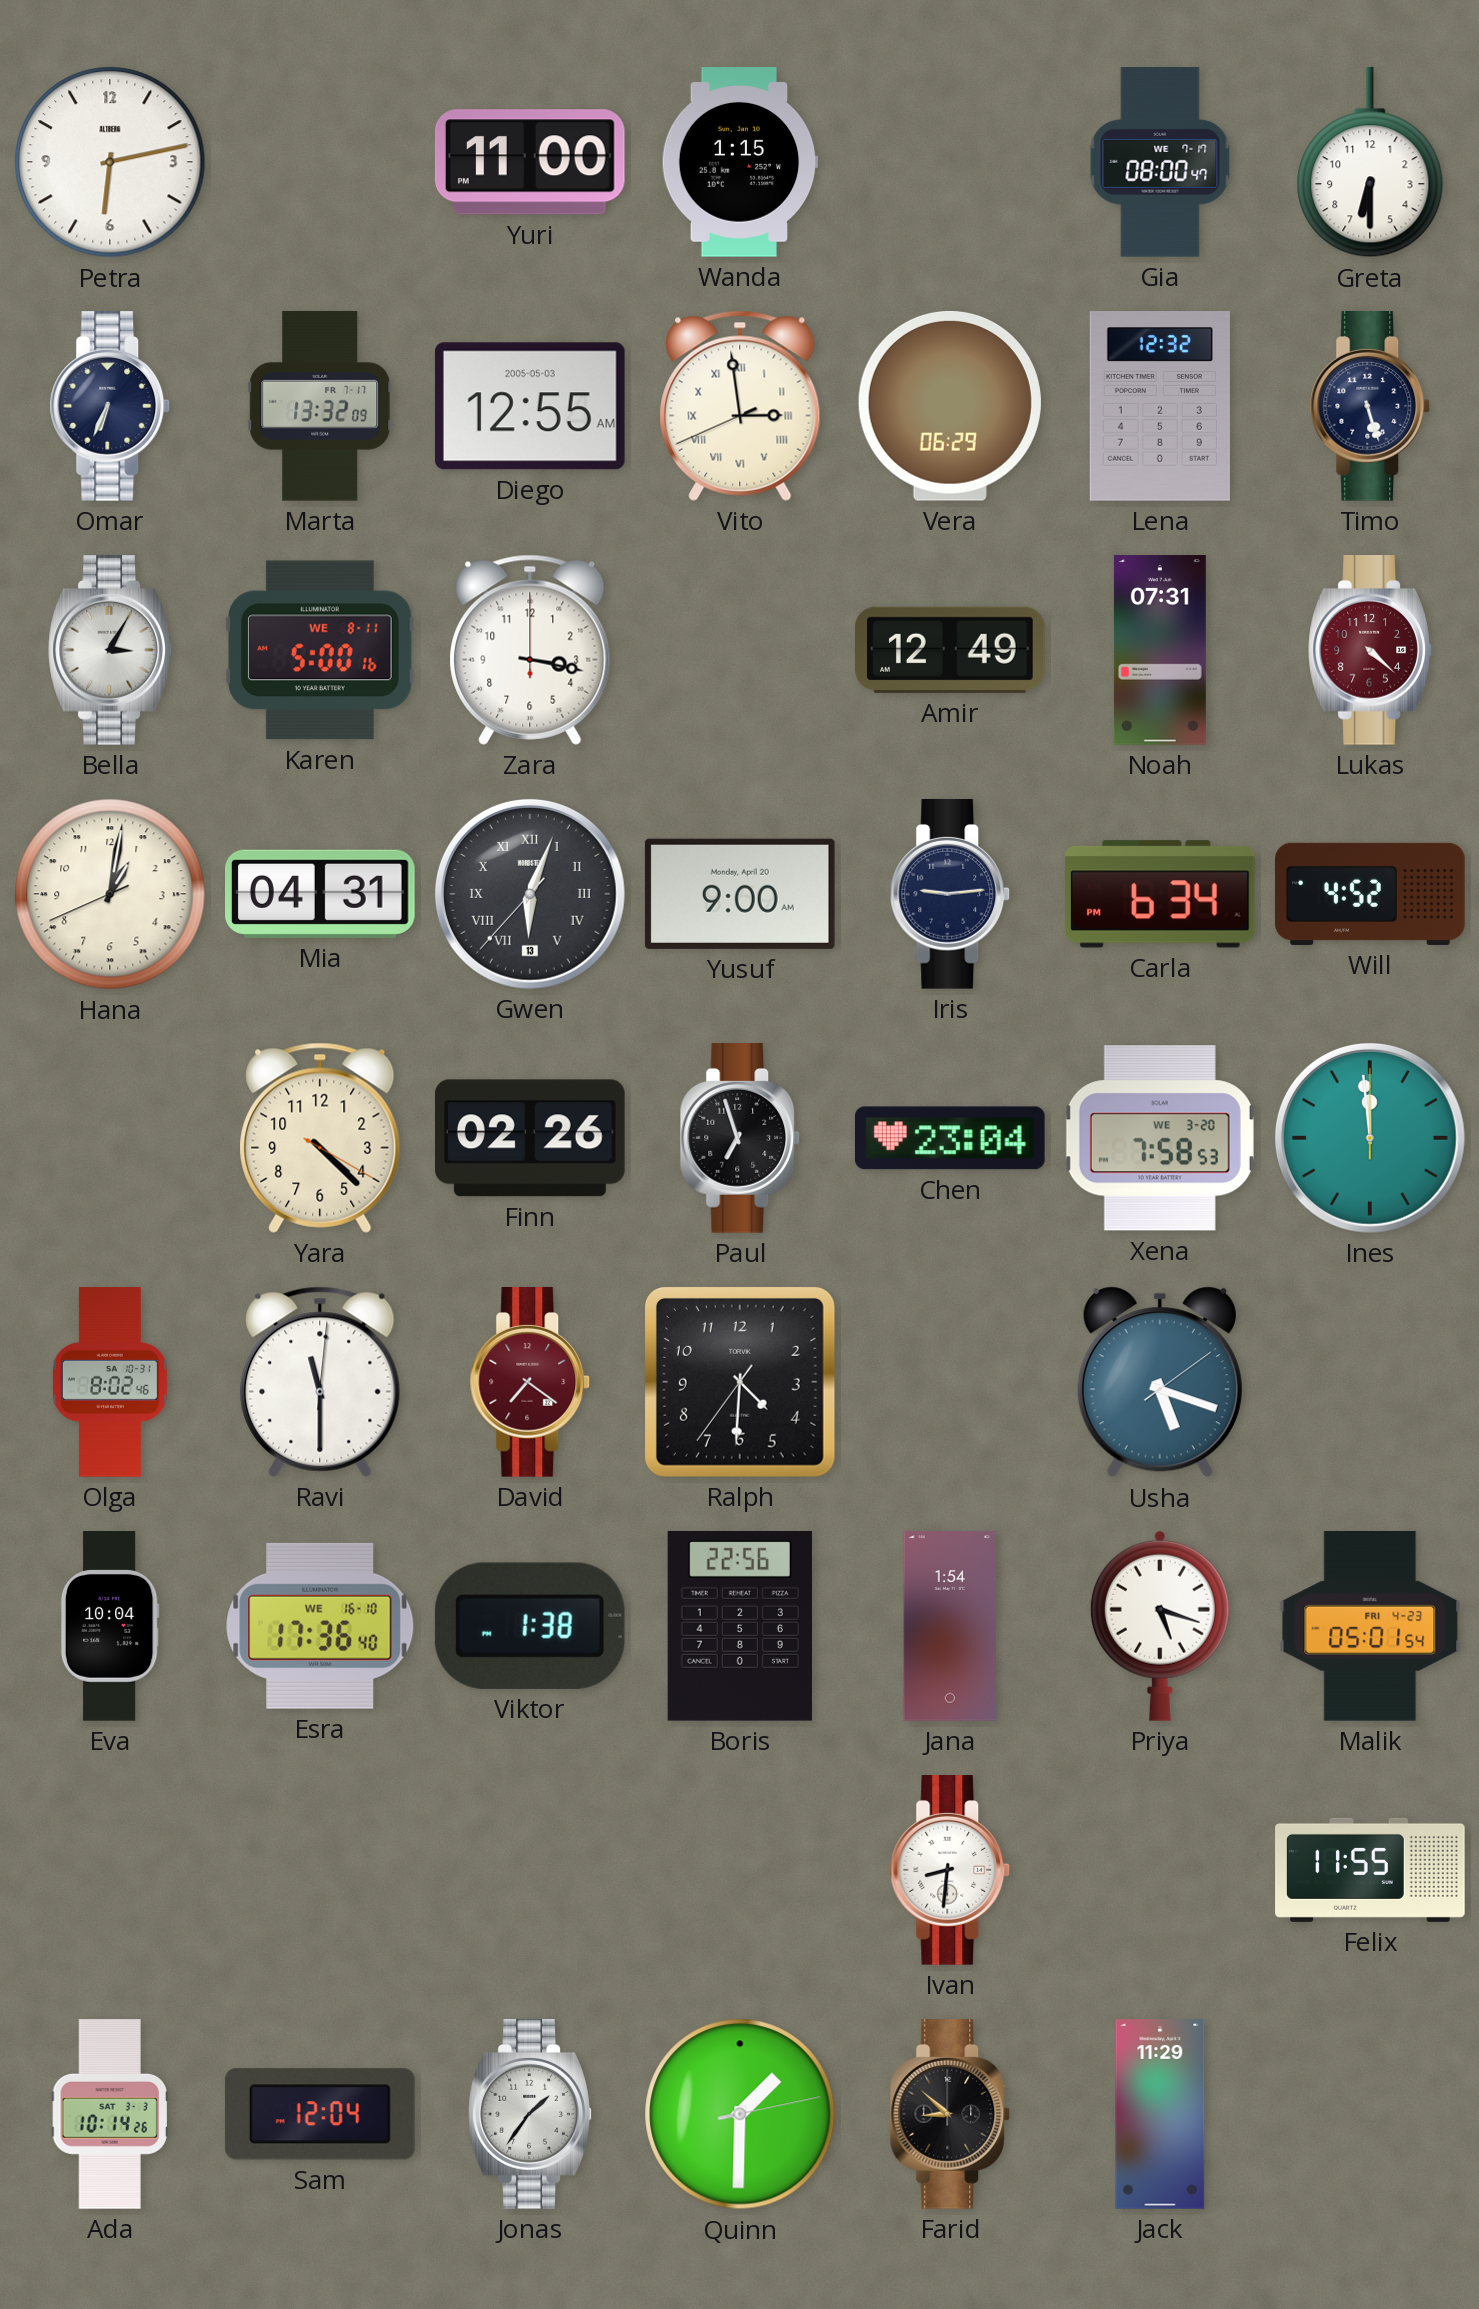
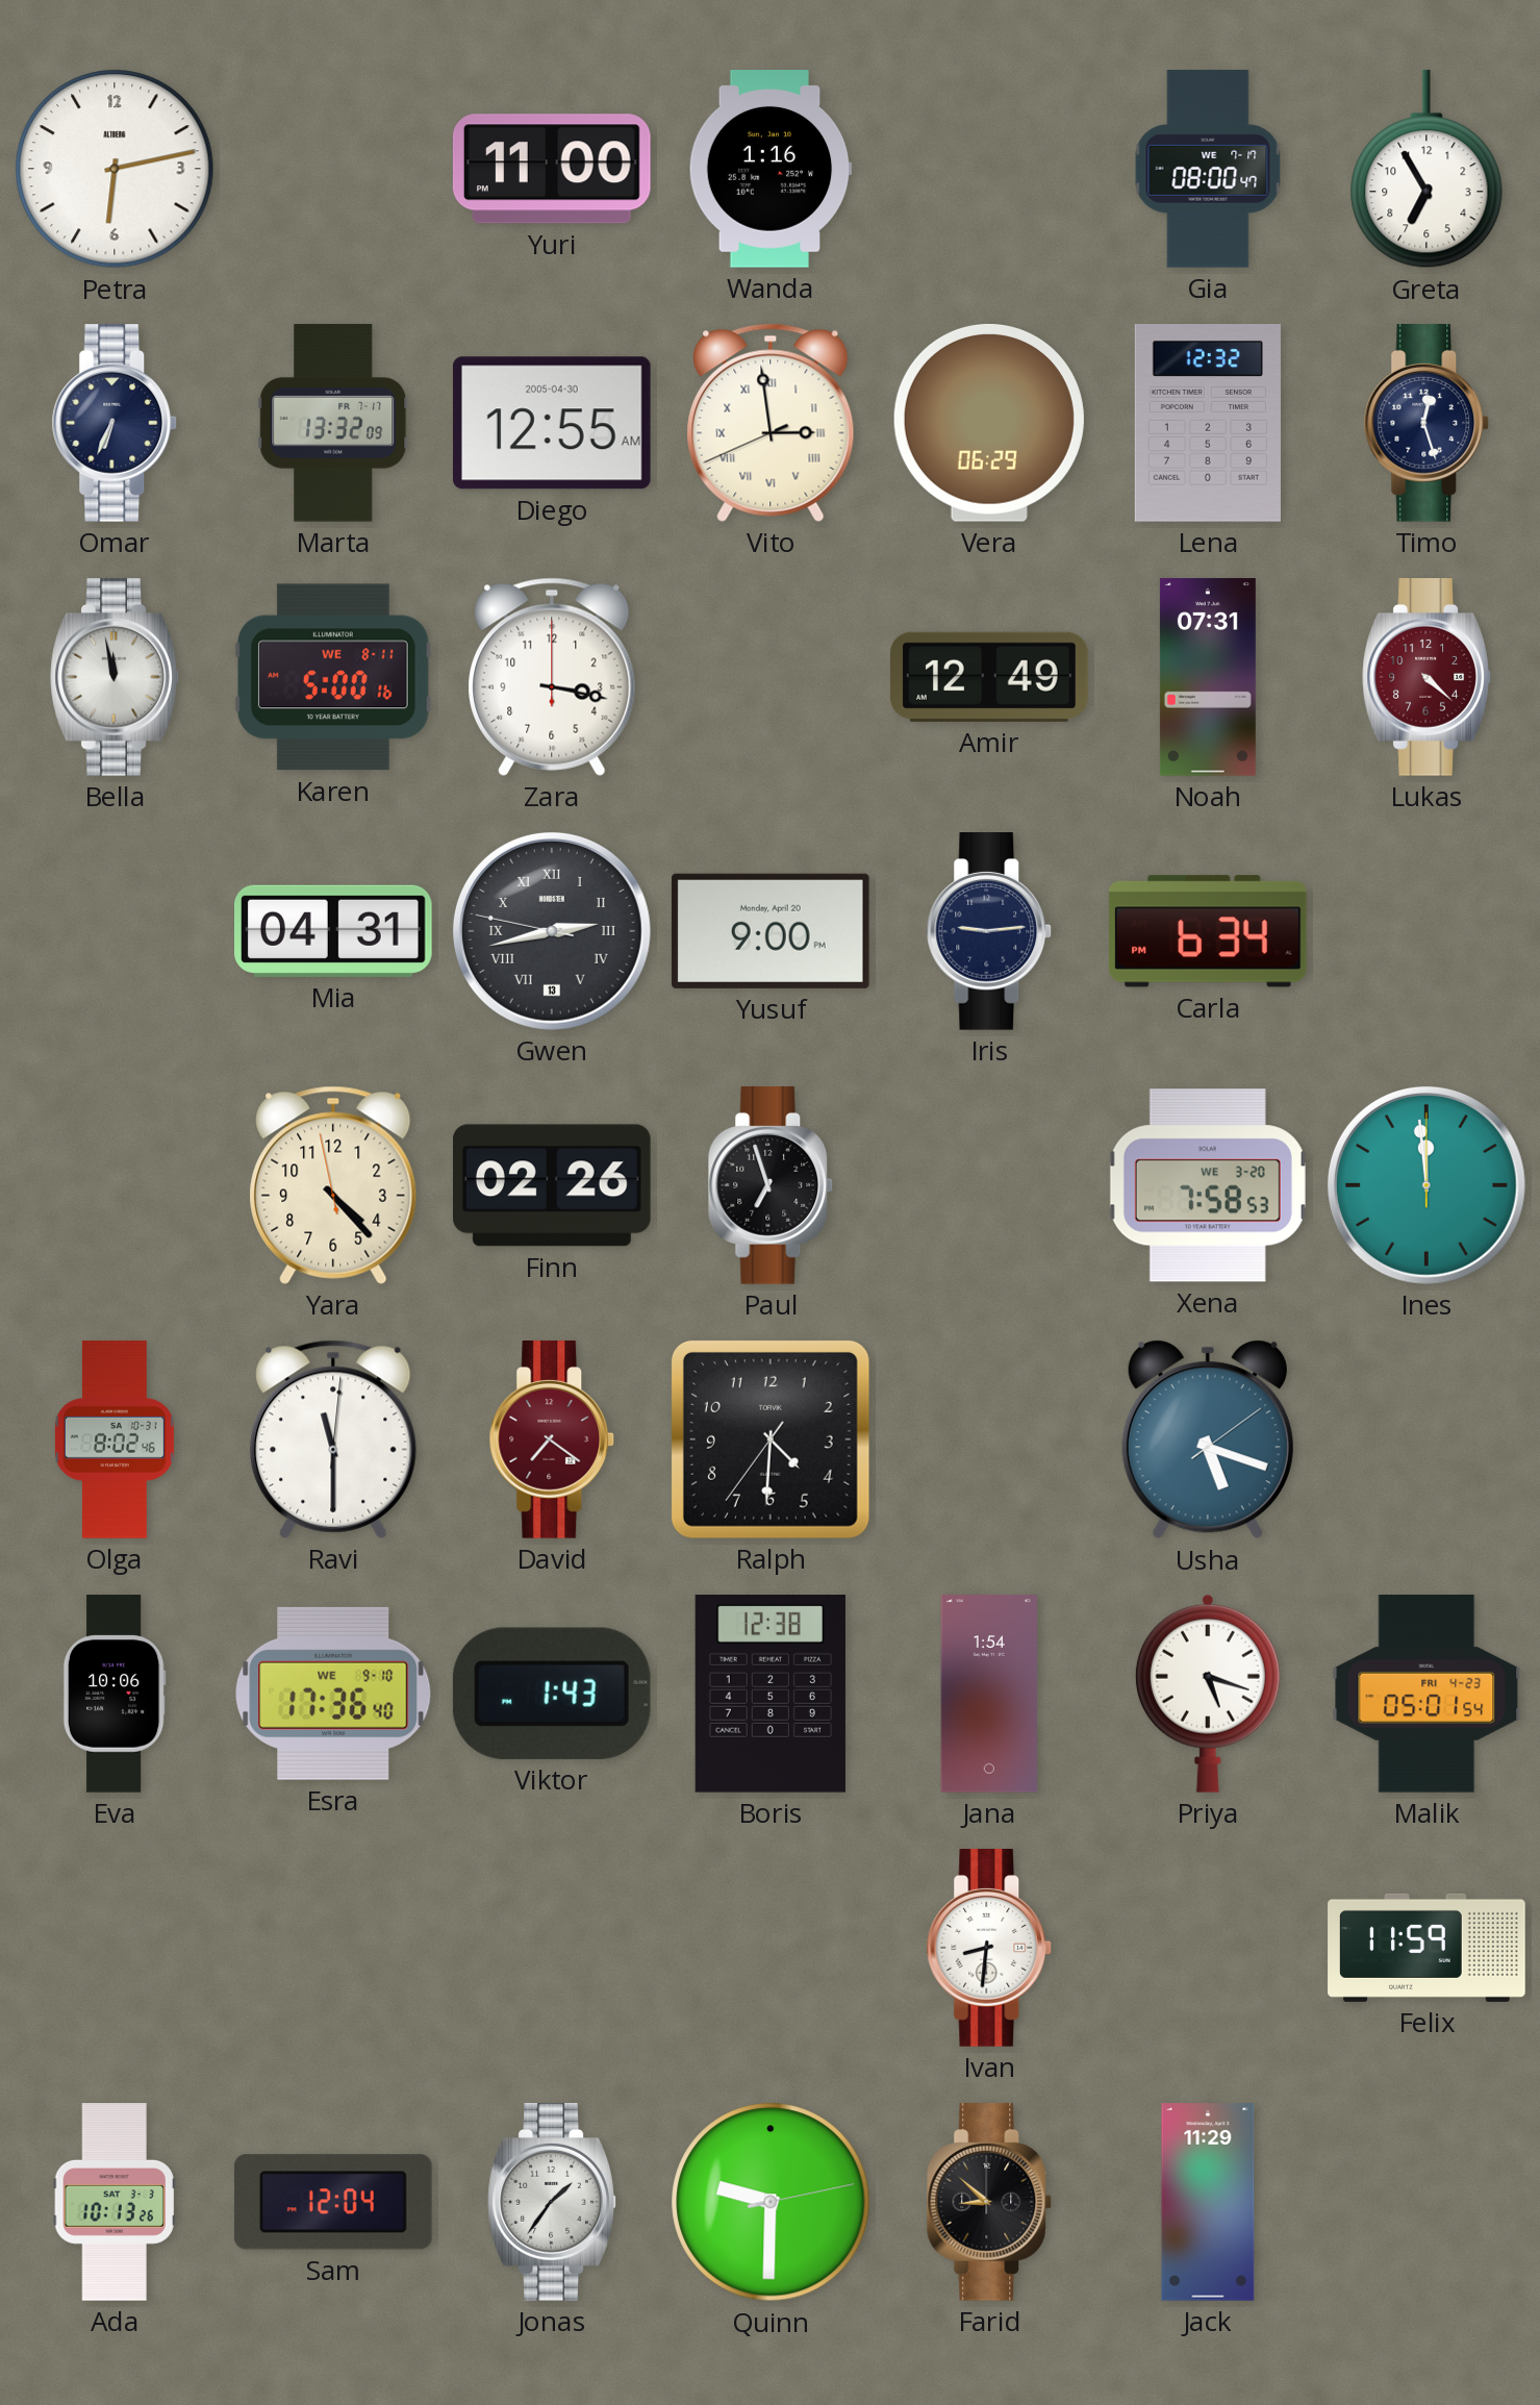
Wanda: 1:15 -> 1:16
Greta: 6:30 -> 6:55
Diego date: 2005-05-03 -> 2005-04-30
Timo: 5:27 -> 12:27
Bella: 3:05 -> 11:58
Hana: 1:01 -> none
Gwen: 6:03 -> 2:42
Yusuf: 9:00 AM -> 9:00 PM
Will: 4:52 -> none
Yara: 4:22:20 -> 4:22:58
Chen: 23:04 -> none
Eva: 10:04 -> 10:06
Esra date: WE 16-10 -> WE 9-10
Viktor: 1:38 -> 1:43
Boris: 22:56 -> 12:38
Felix: 11:55 -> 11:59
Ada: 10:14 -> 10:13
Quinn: 1:30 -> 9:30
